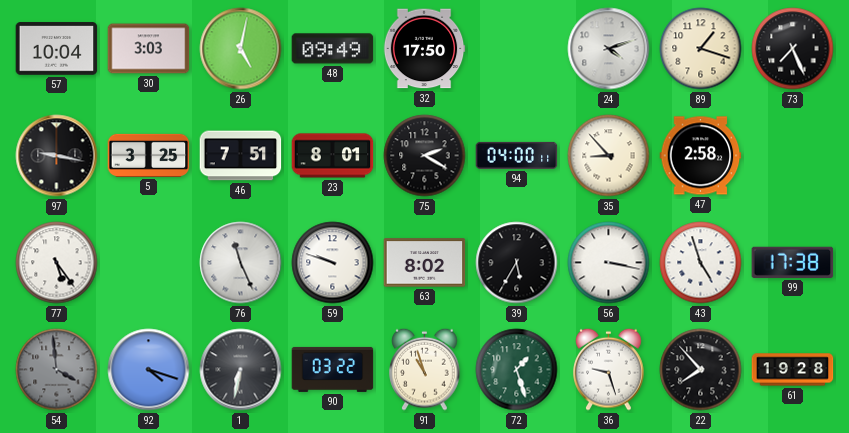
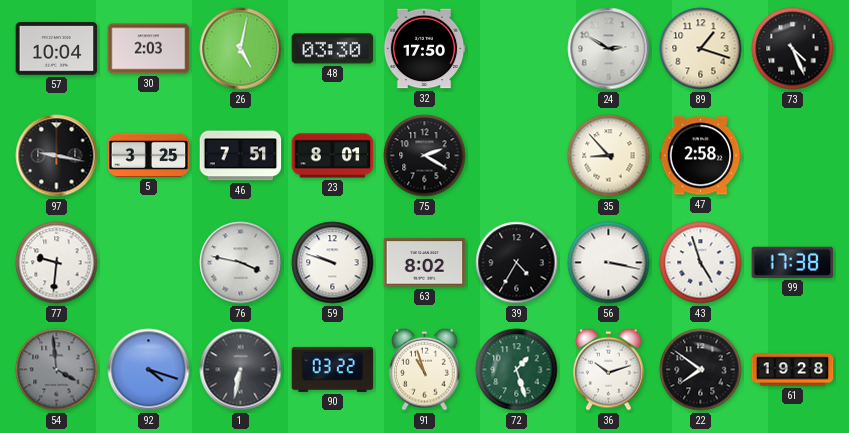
30: 3:03 -> 2:03
48: 09:49 -> 03:30
24: 4:12 -> 2:50
73: 7:26 -> 4:26
94: 04:00 -> none
77: 5:24 -> 9:31
76: 11:26 -> 3:47
39: 5:35 -> 4:35
36: 9:27 -> 10:12
22: 7:53 -> 7:51
